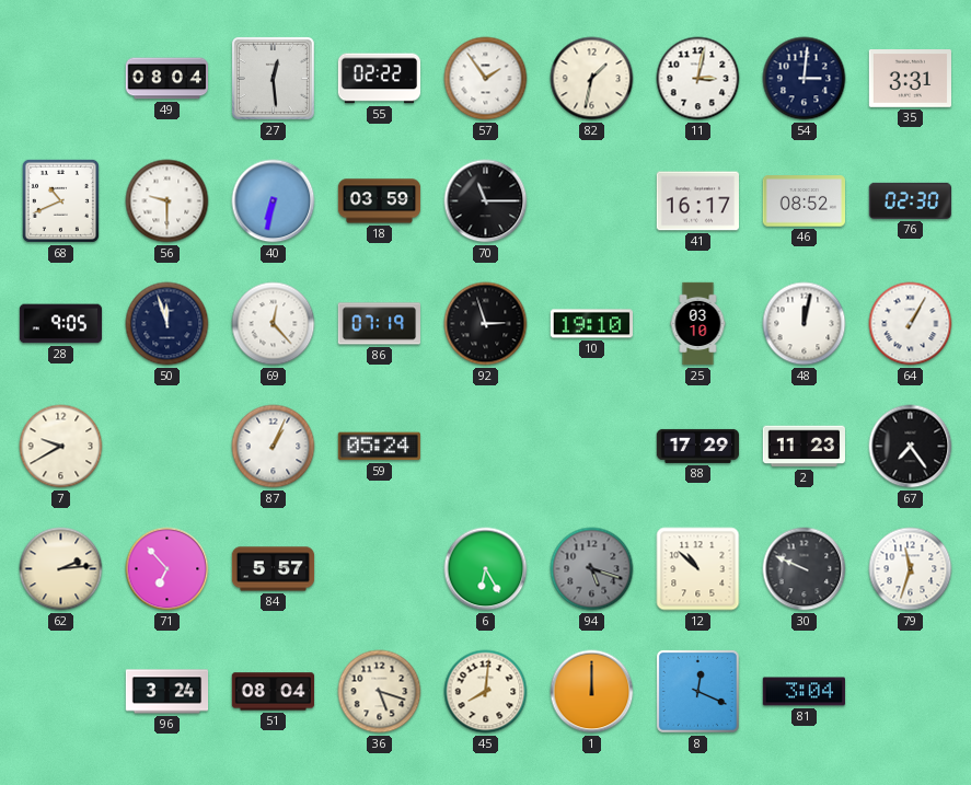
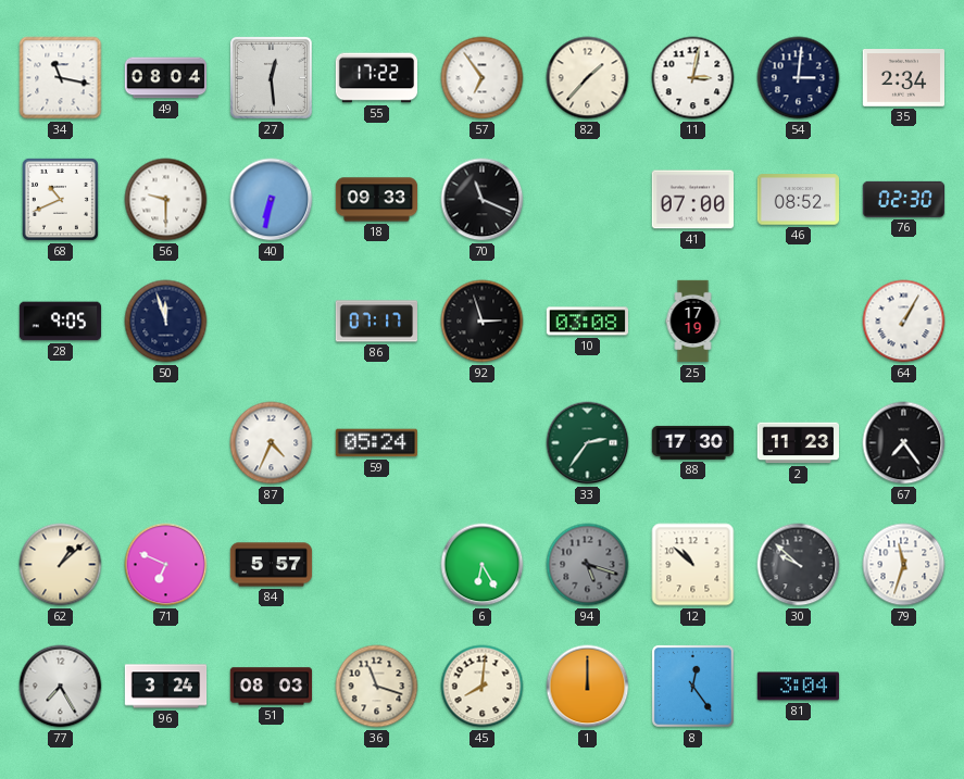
34: none -> 11:17
55: 02:22 -> 17:22
57: 1:54 -> 6:54
82: 1:32 -> 1:37
35: 3:31 -> 2:34
18: 03:59 -> 09:33
70: 11:15 -> 11:19
41: 16:17 -> 07:00
69: 12:23 -> none
86: 07:19 -> 07:17
10: 19:10 -> 03:08
25: 03:10 -> 17:19
48: 12:02 -> none
7: 9:40 -> none
87: 1:04 -> 4:34
33: none -> 2:36
88: 17:29 -> 17:30
62: 2:14 -> 1:08
71: 6:53 -> 6:49
30: 9:49 -> 9:52
77: none -> 7:25
51: 08:04 -> 08:03
36: 5:18 -> 11:18
8: 12:19 -> 12:24
